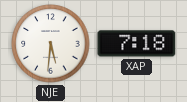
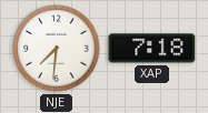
NJE: 5:31 -> 7:31
